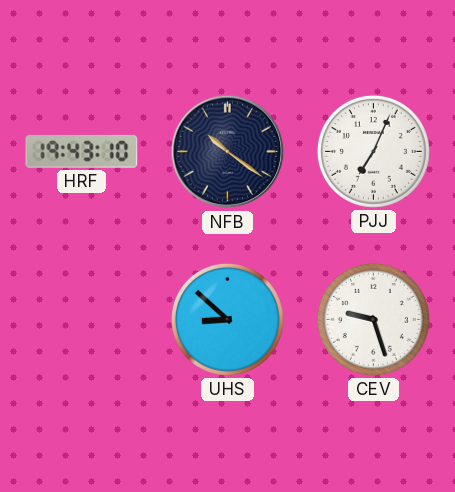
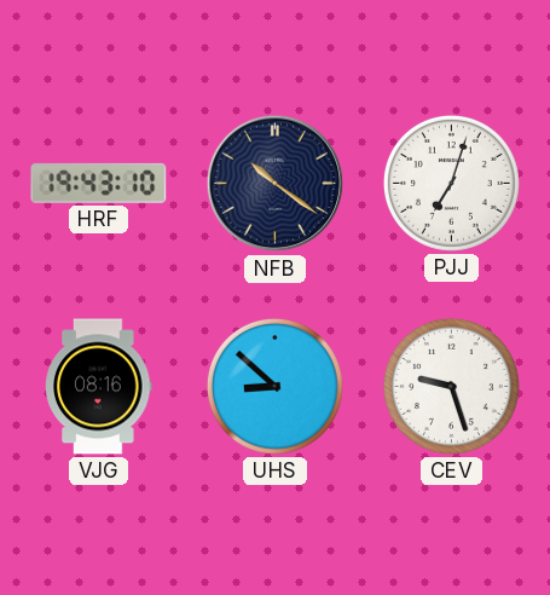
PJJ: 7:04 -> 7:03
VJG: none -> 08:16
